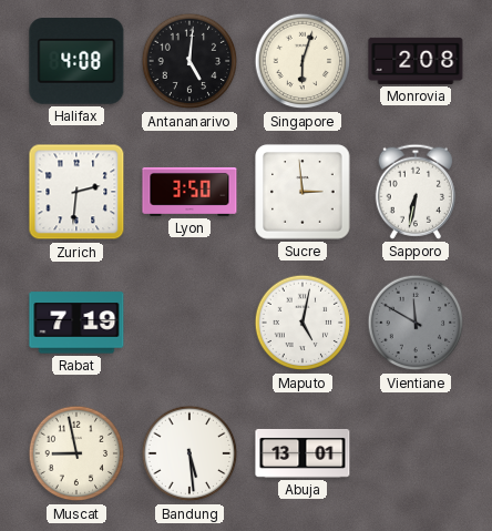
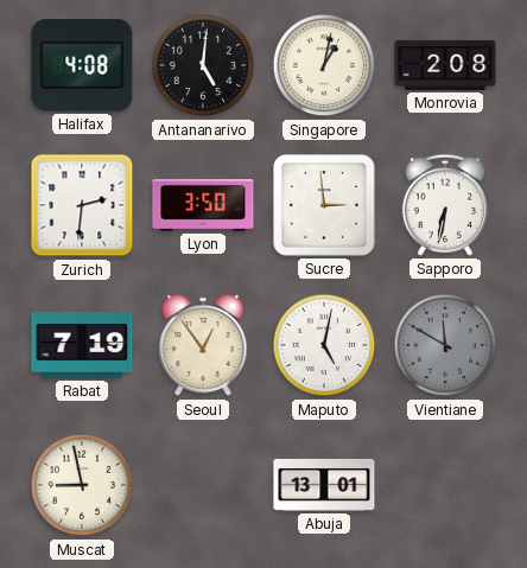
Singapore: 6:03 -> 1:02
Seoul: none -> 12:54
Bandung: 5:29 -> none
